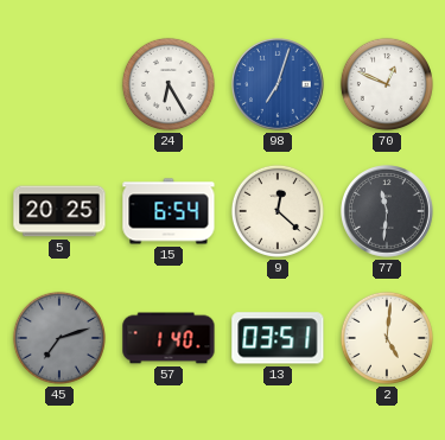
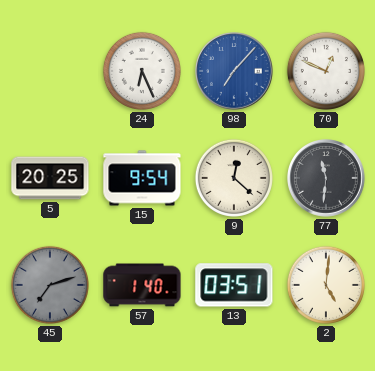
24: 6:25 -> 6:26
98: 7:03 -> 7:07
15: 6:54 -> 9:54
